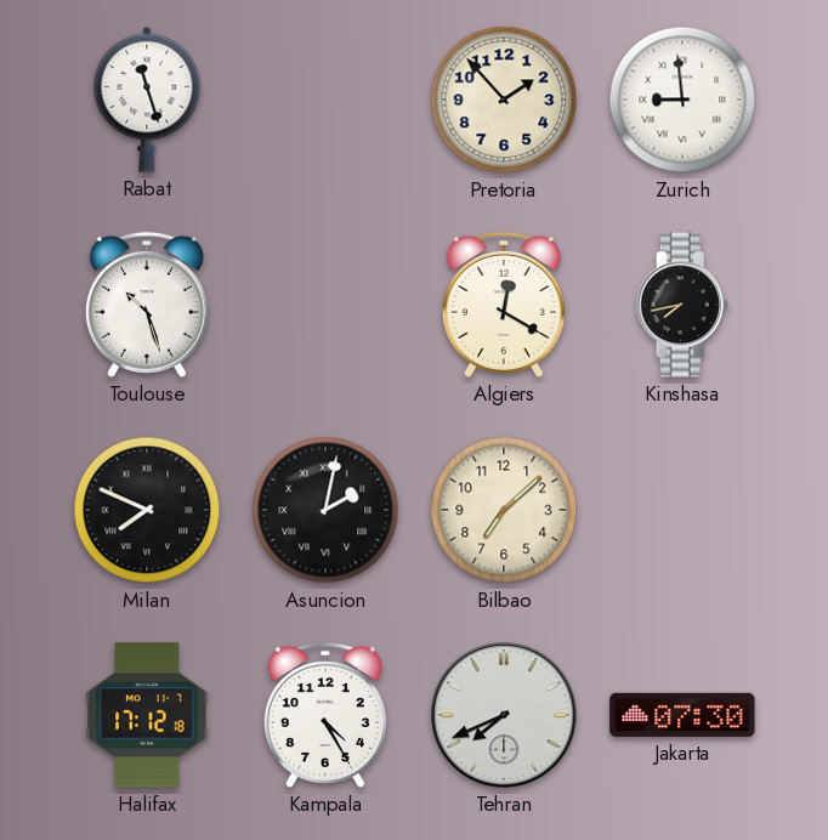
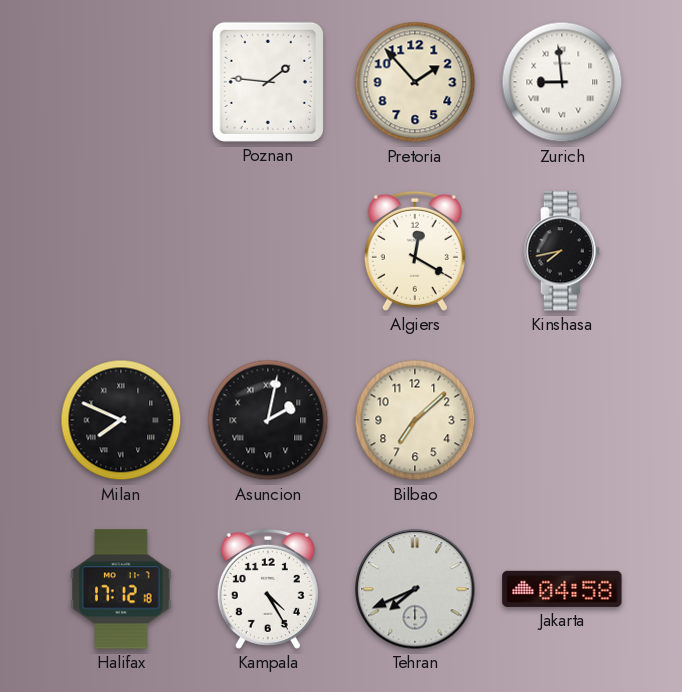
Rabat: 11:27 -> none
Poznan: none -> 1:46
Toulouse: 10:27 -> none
Jakarta: 07:30 -> 04:58
